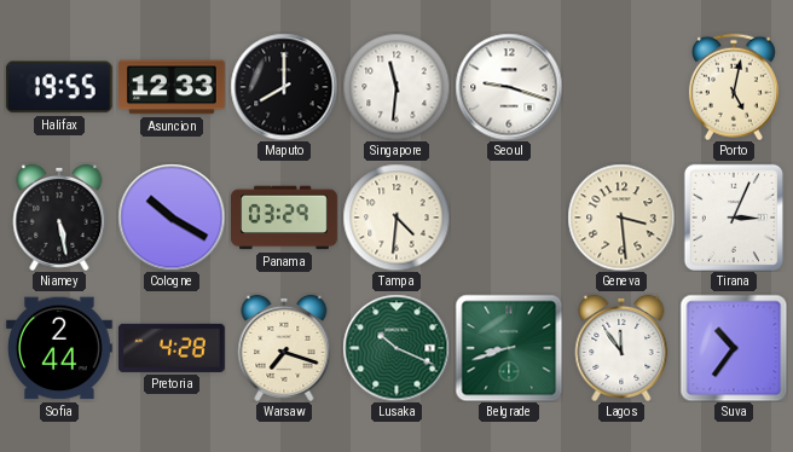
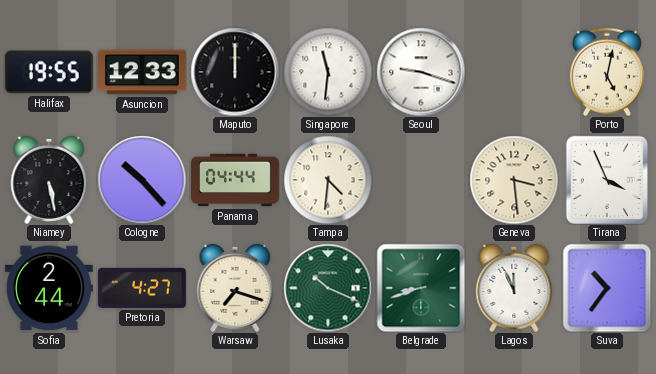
Maputo: 8:00 -> 12:00
Cologne: 10:20 -> 10:23
Panama: 03:29 -> 04:44
Tirana: 3:04 -> 3:56
Pretoria: 4:28 -> 4:27
Lagos: 11:54 -> 11:56
